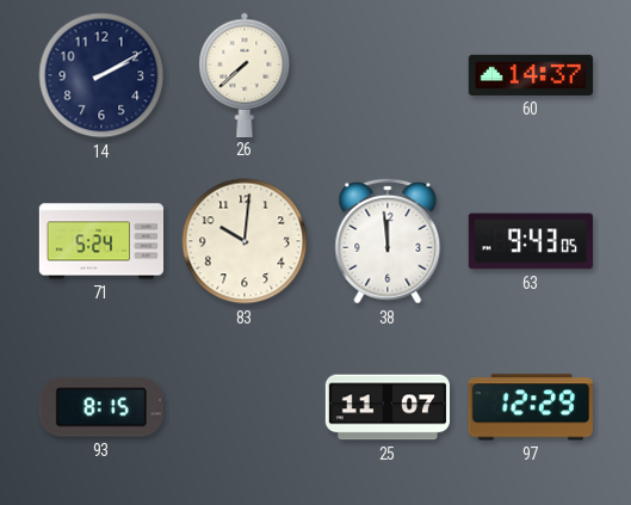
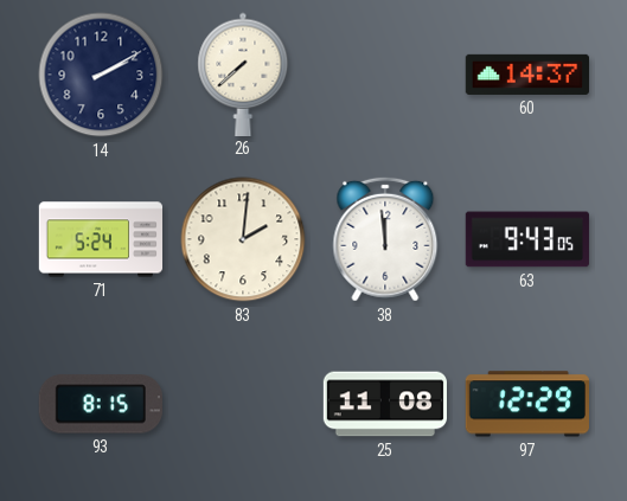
83: 10:01 -> 2:01
25: 11:07 -> 11:08
